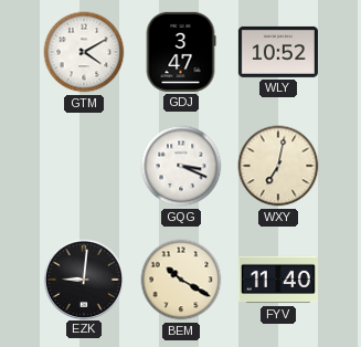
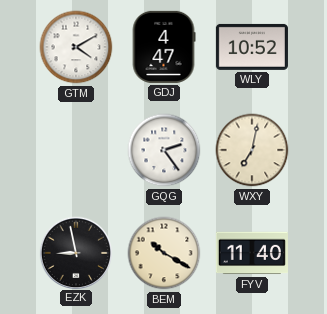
GDJ: 3:47 -> 4:47
GQG: 3:19 -> 2:24
EZK: 9:01 -> 8:58
